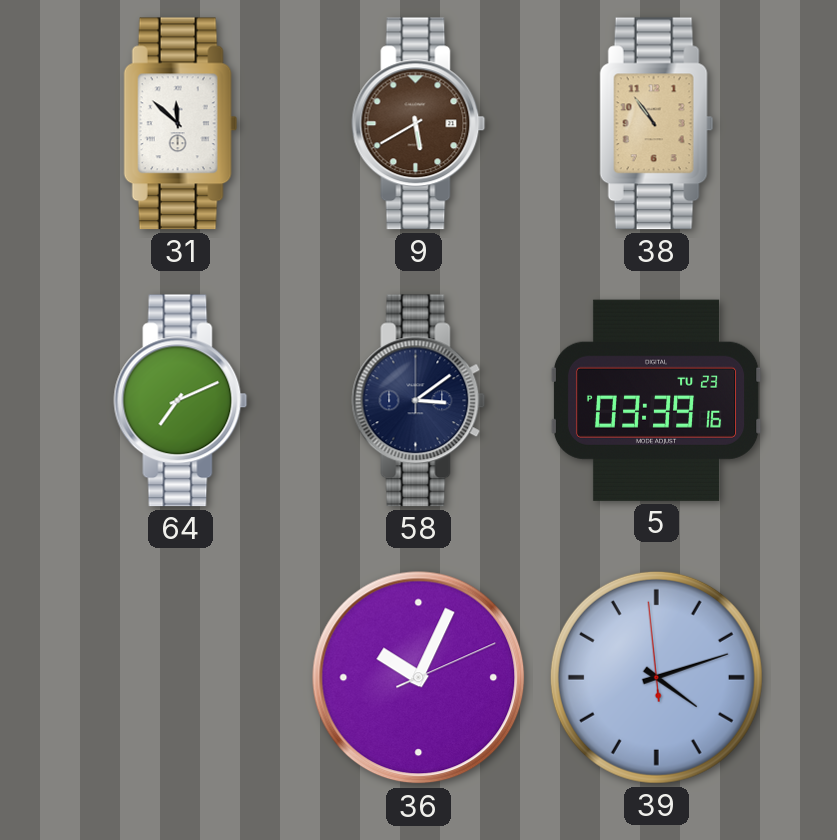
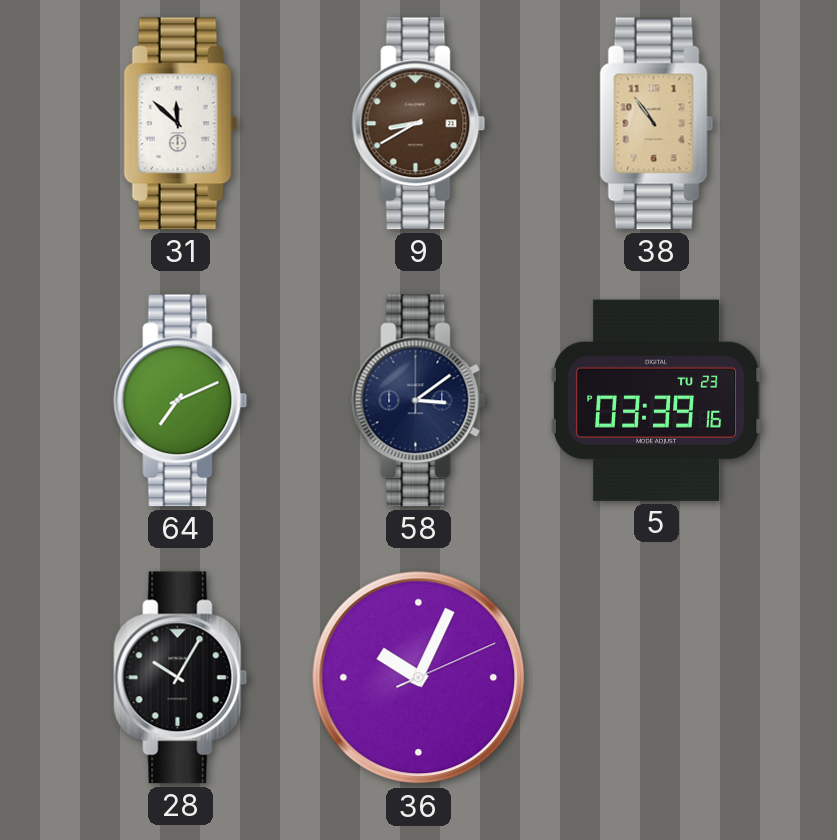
9: 5:40 -> 8:40
28: none -> 10:05
39: 4:11 -> none
